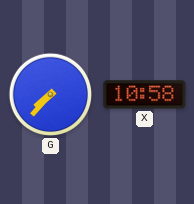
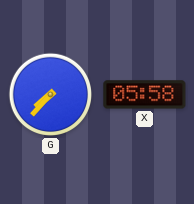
X: 10:58 -> 05:58
